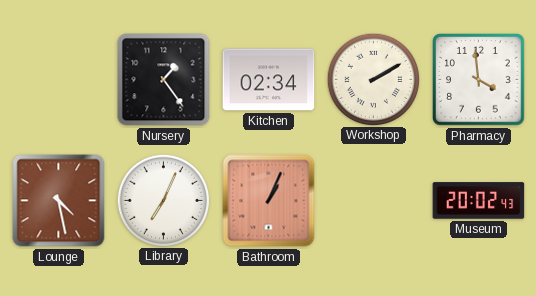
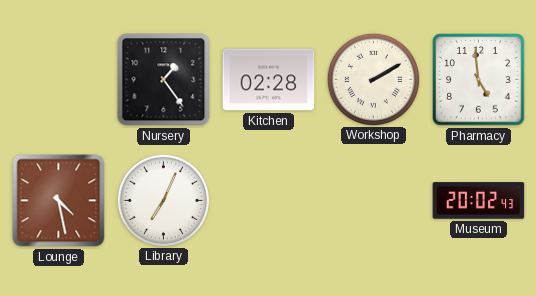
Kitchen: 02:34 -> 02:28
Pharmacy: 3:59 -> 4:59
Bathroom: 1:04 -> none
